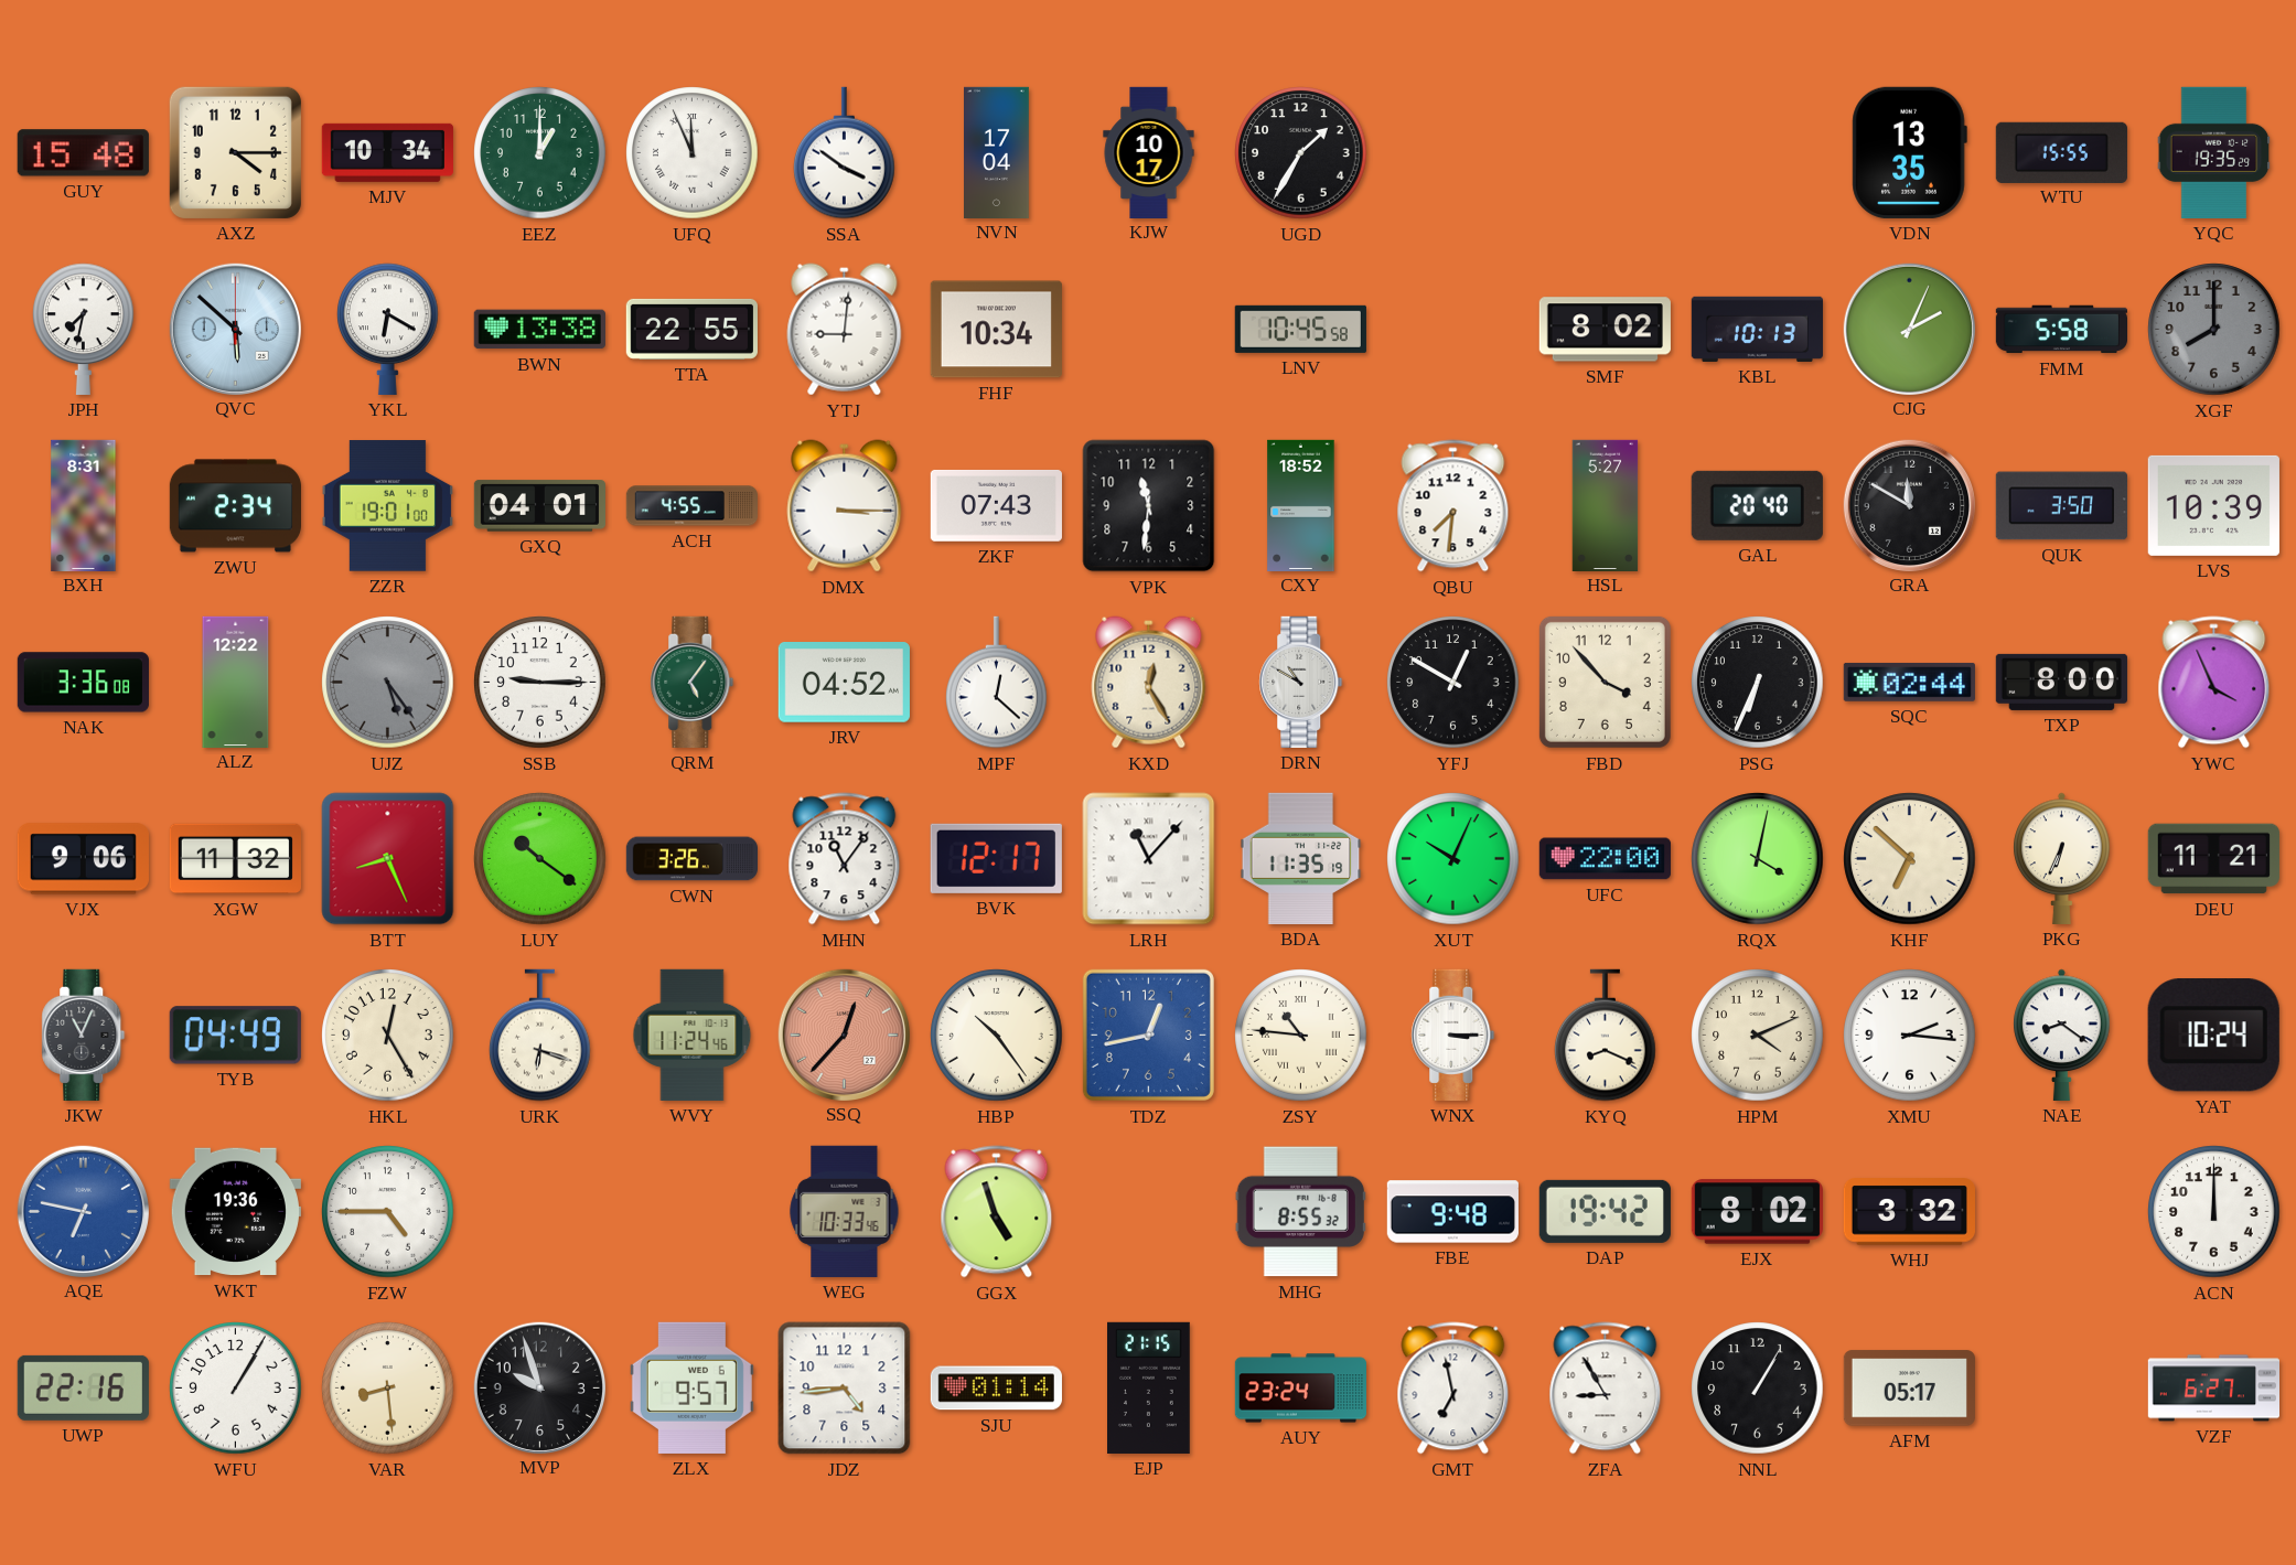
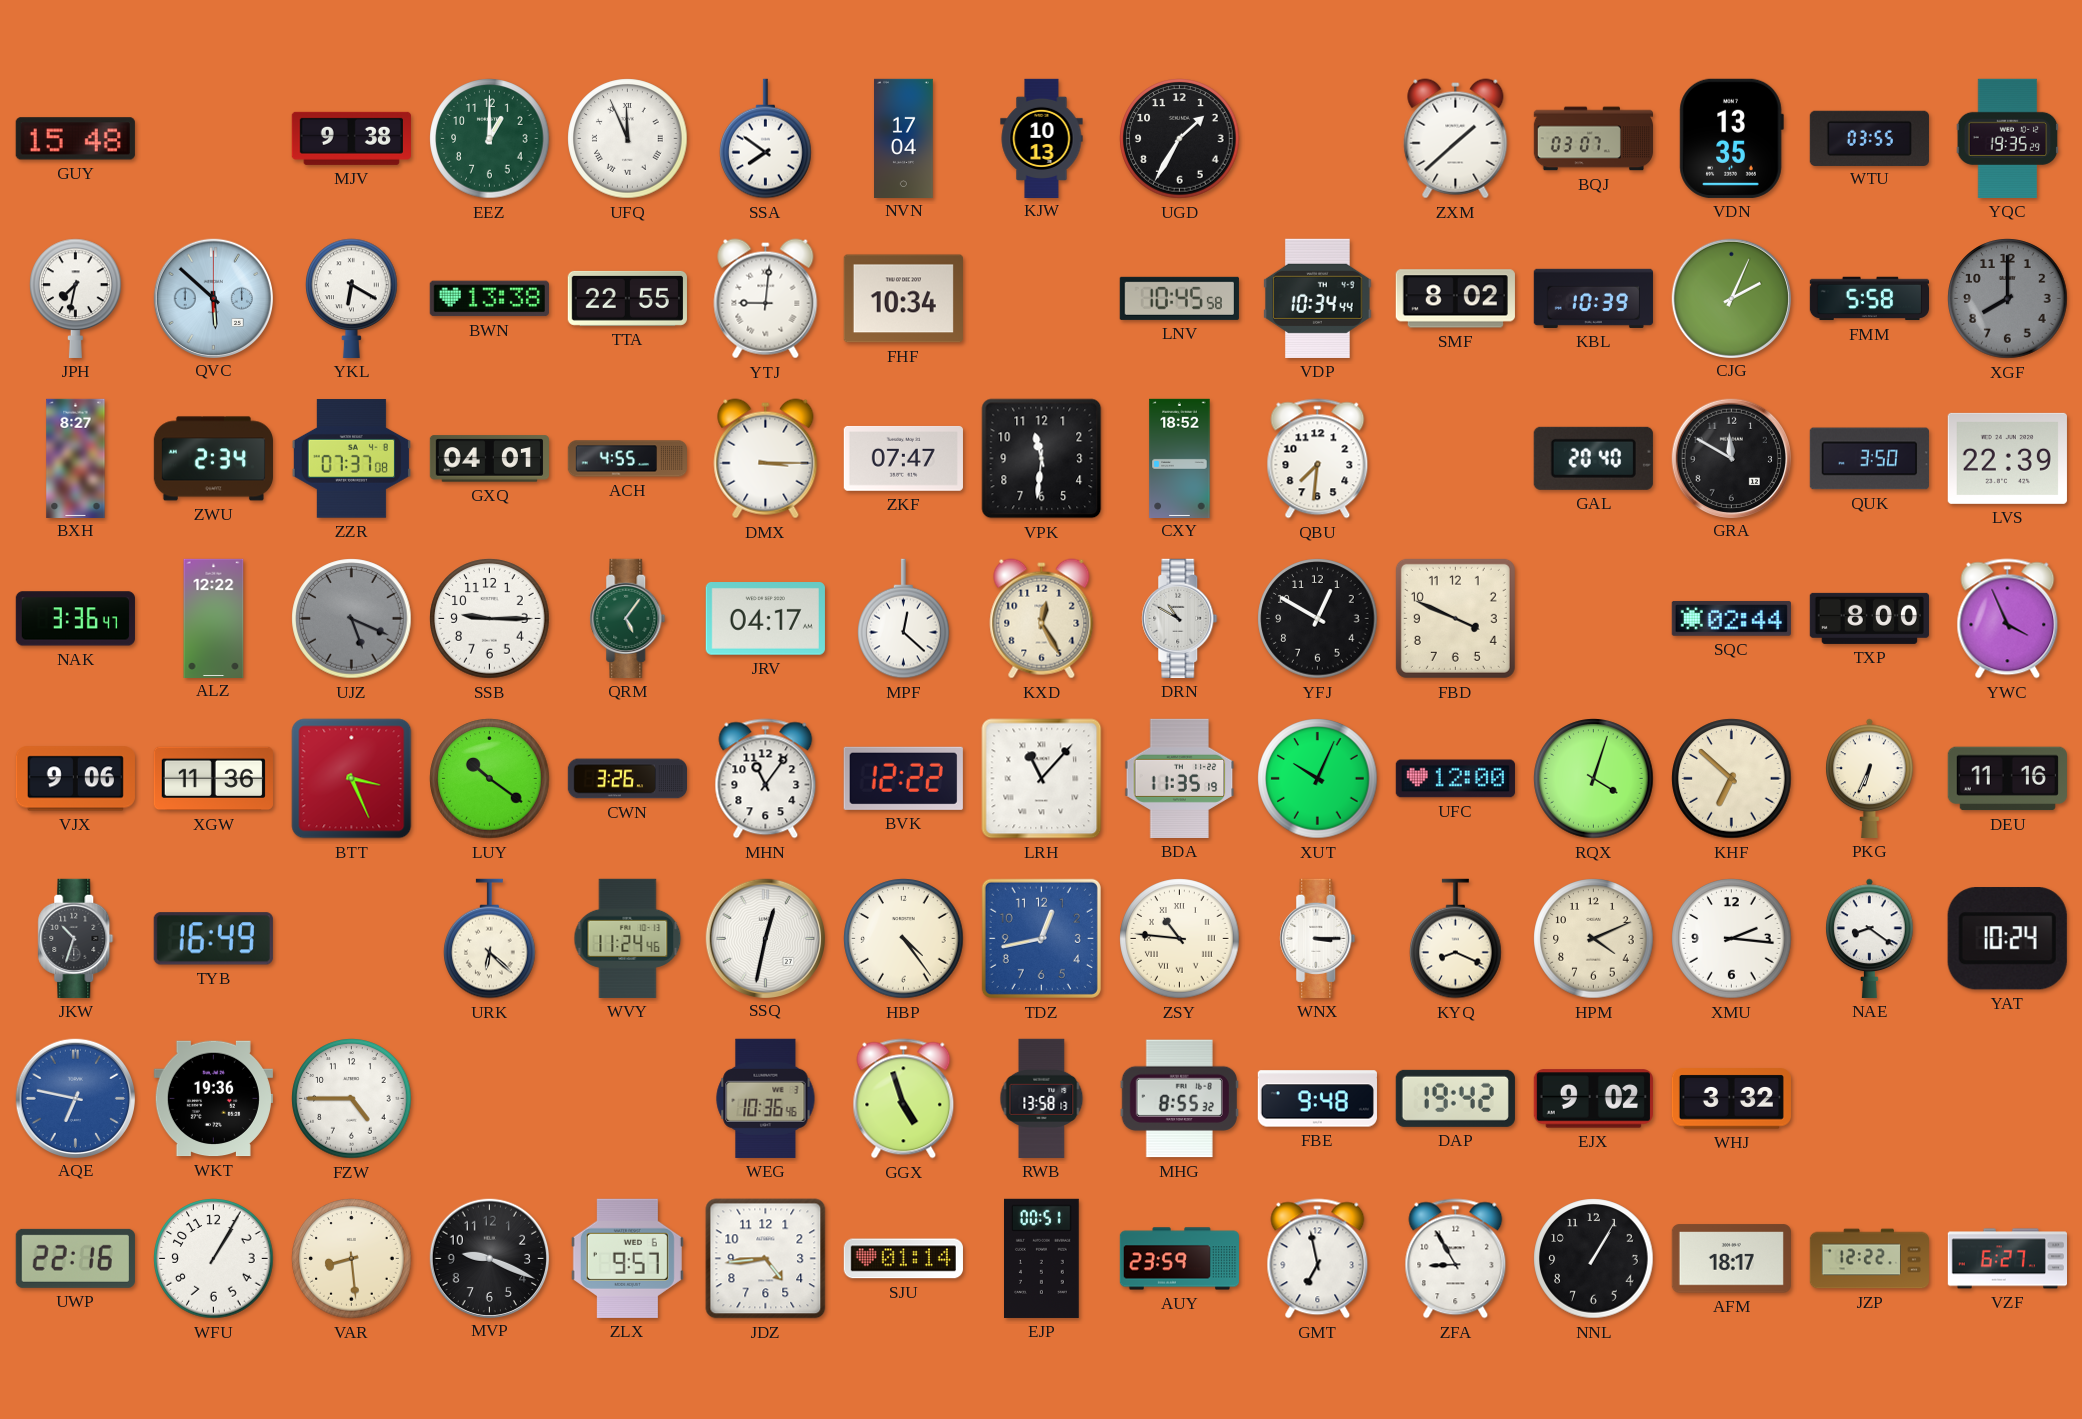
AXZ: 4:15 -> none
MJV: 10:34 -> 9:38
SSA: 3:51 -> 7:51
KJW: 10:17 -> 10:13
ZXM: none -> 1:38
BQJ: none -> 03:07
WTU: 15:55 -> 03:55
VDP: none -> 10:34
KBL: 10:13 -> 10:39
BXH: 8:31 -> 8:27
ZZR: 19:01 -> 07:37
ZKF: 07:43 -> 07:47
HSL: 5:27 -> none
LVS: 10:39 -> 22:39
NAK: 3:36:08 -> 3:36:47
UJZ: 5:24 -> 5:19
JRV: 04:52 -> 04:17
FBD: 3:53 -> 3:49
PSG: 6:34 -> none
XGW: 11:32 -> 11:36
BTT: 8:26 -> 3:26
BVK: 12:17 -> 12:22
UFC: 22:00 -> 12:00
RQX: 4:02 -> 4:03
DEU: 11:21 -> 11:16
JKW: 11:04 -> 10:33
TYB: 04:49 -> 16:49
HKL: 12:25 -> none
URK: 6:18 -> 6:22
SSQ: 12:37 -> 12:32
SSQ dial: salmon -> white
HBP: 10:24 -> 4:24
WEG: 10:33 -> 10:36
RWB: none -> 13:58
EJX: 8:02 -> 9:02
ACN: 12:00 -> none
MVP: 9:57 -> 9:19
EJP: 21:15 -> 00:51
AUY: 23:24 -> 23:59
AFM: 05:17 -> 18:17
JZP: none -> 12:22
